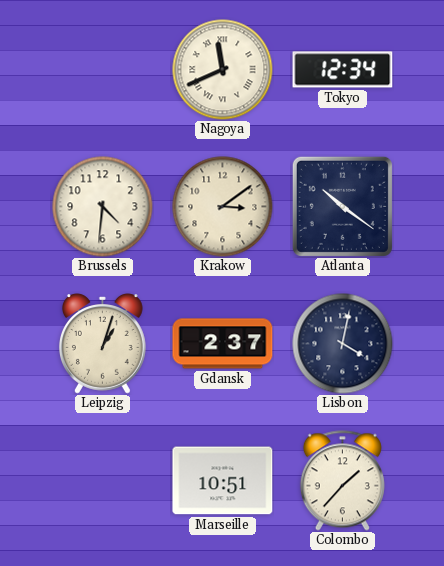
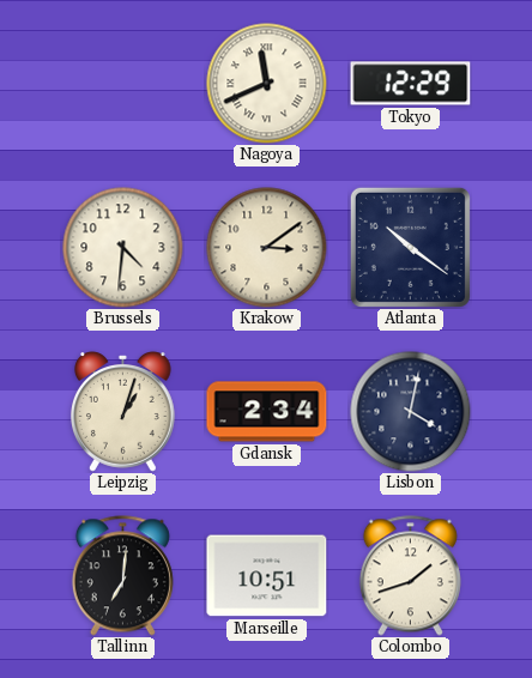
Tokyo: 12:34 -> 12:29
Gdansk: 2:37 -> 2:34
Tallinn: none -> 7:01
Colombo: 1:37 -> 1:42
